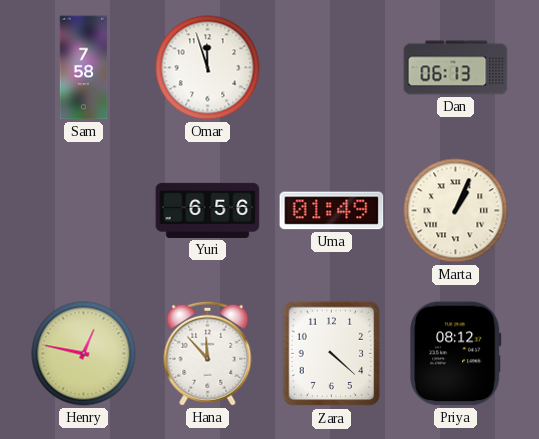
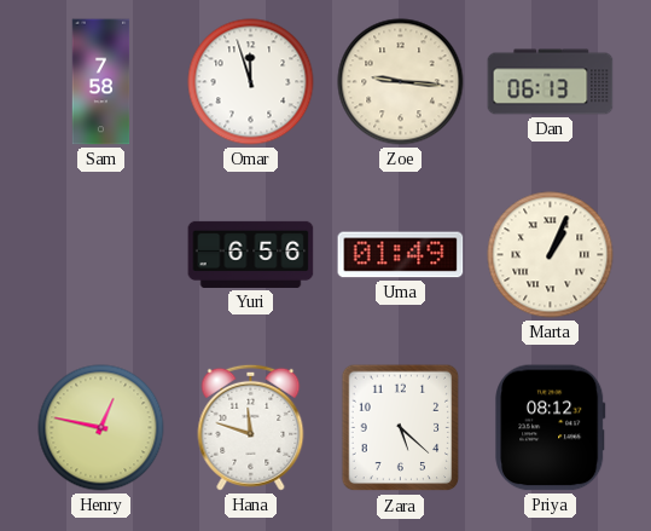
Zoe: none -> 9:16
Hana: 11:53 -> 11:48
Zara: 4:22 -> 5:22
